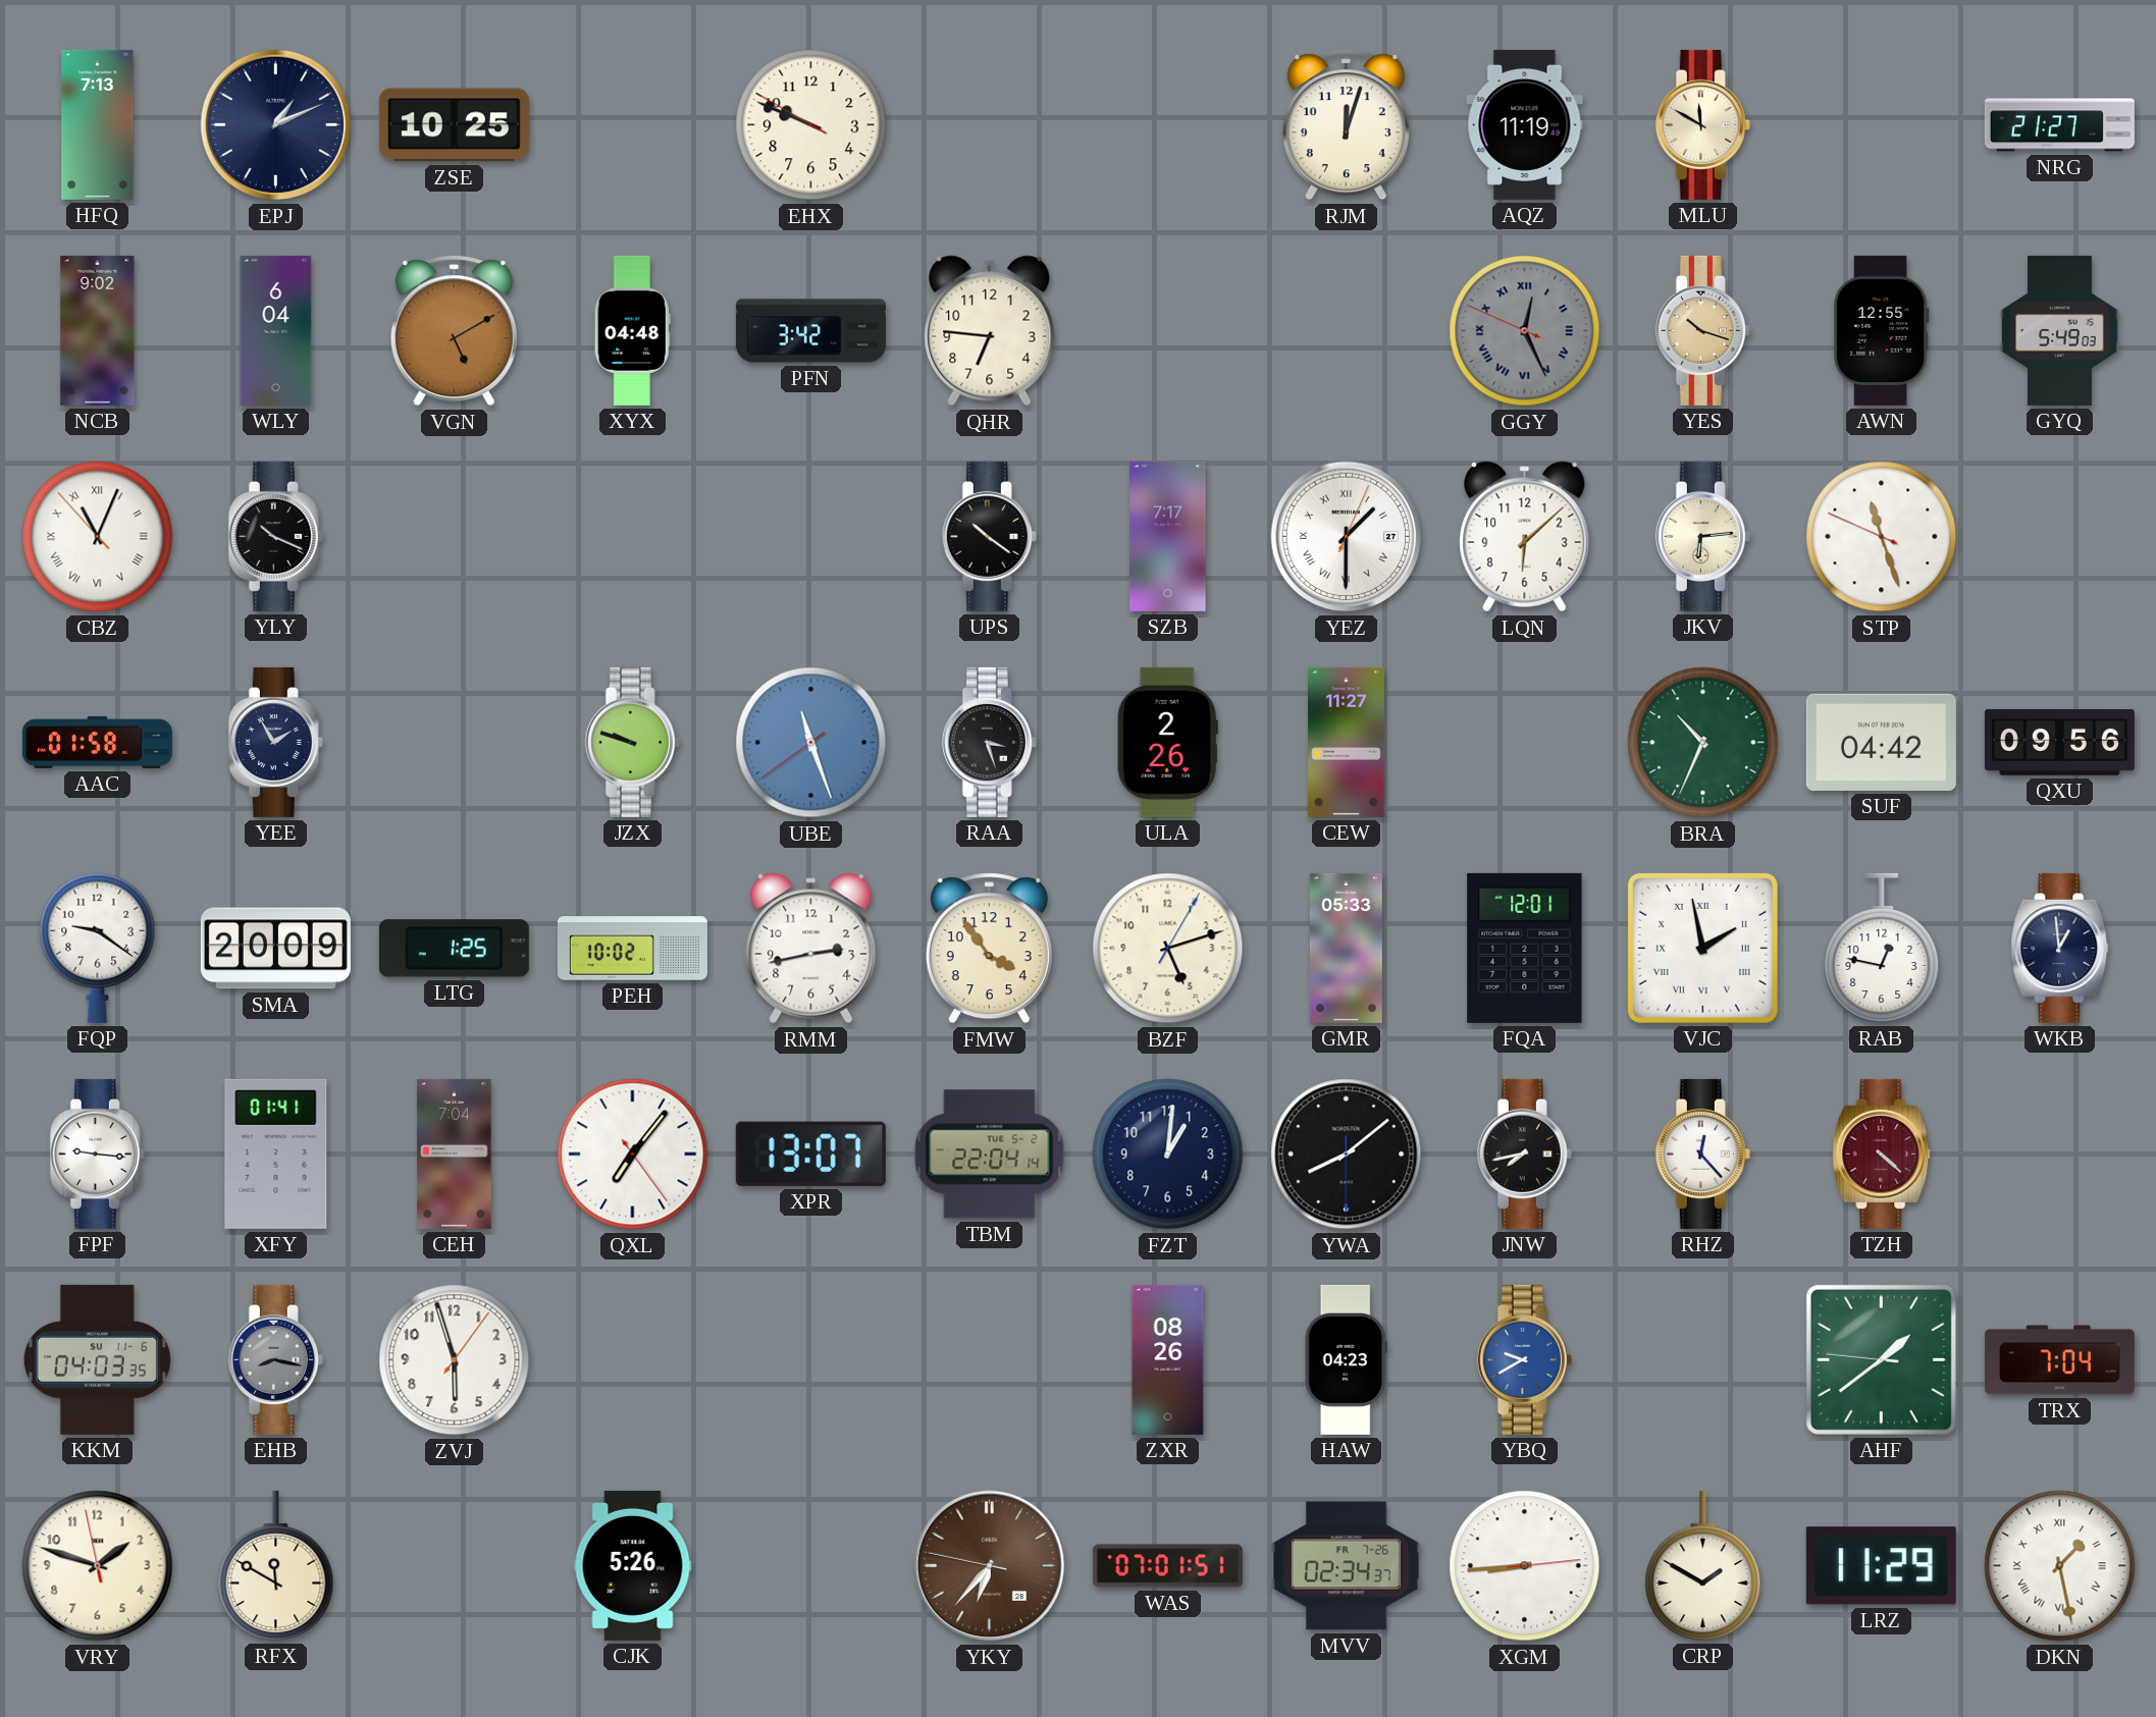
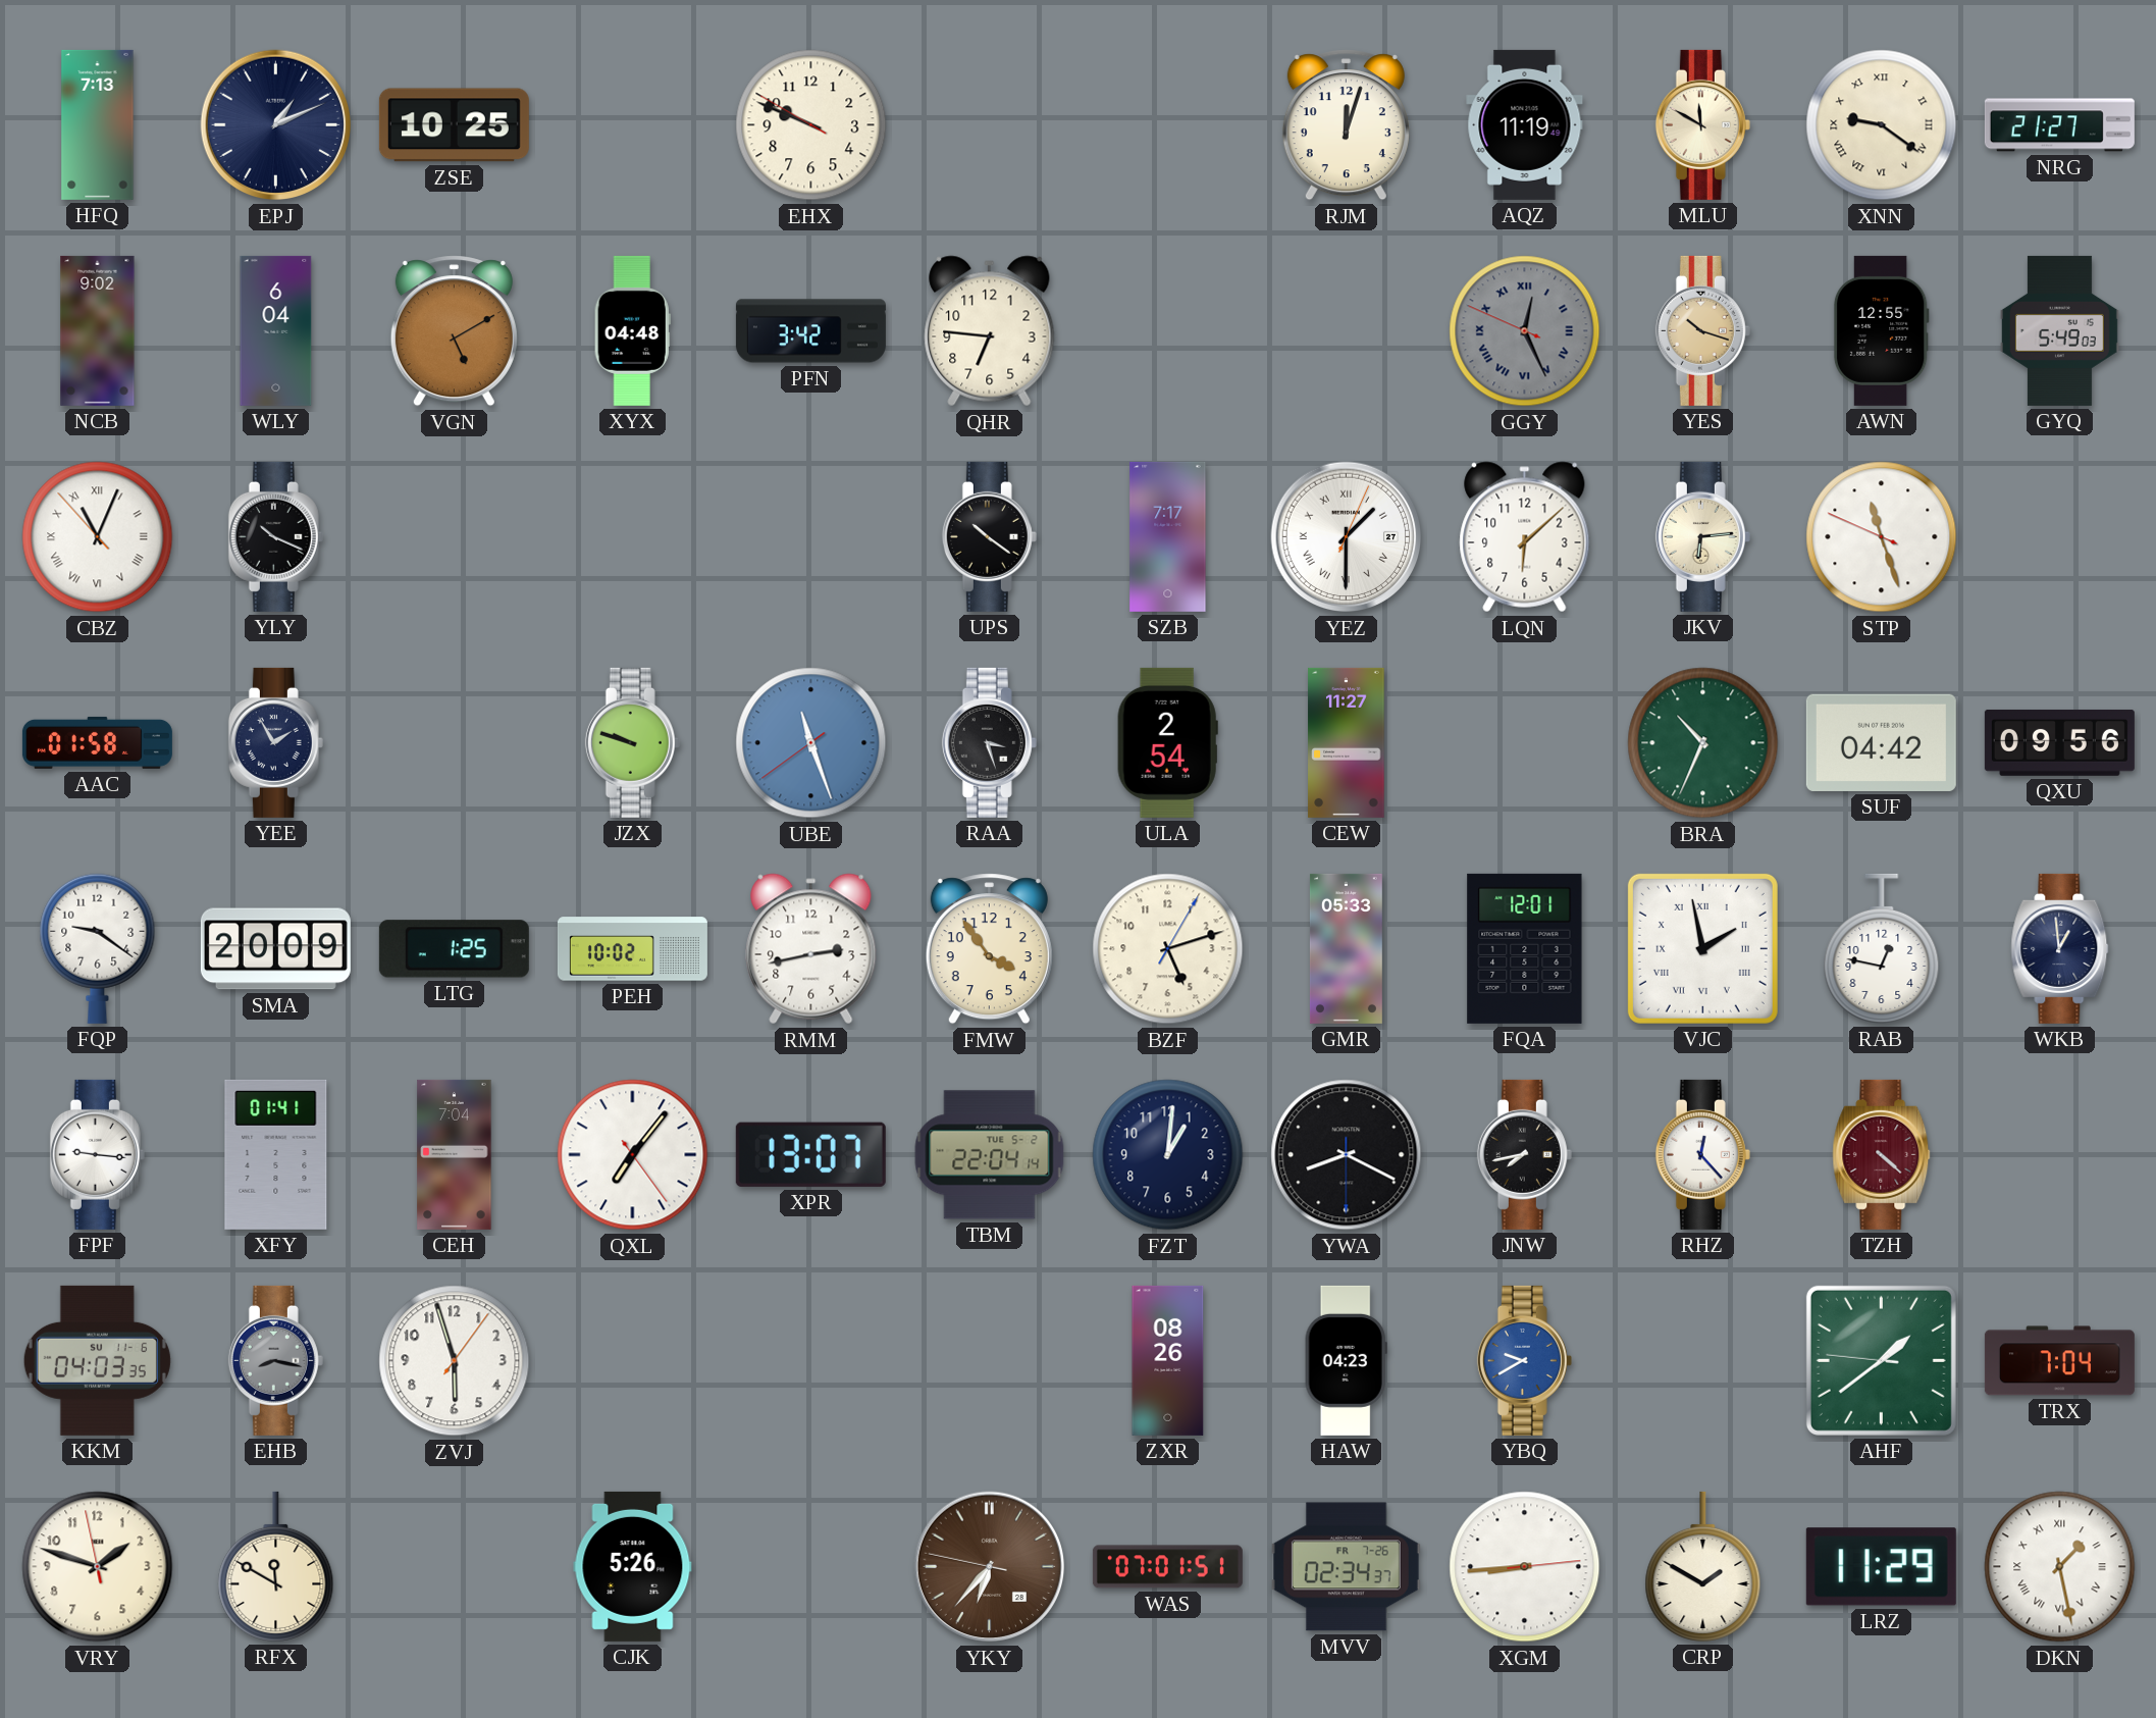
XNN: none -> 9:21
ULA: 2:26 -> 2:54
YWA: 8:08 -> 8:19
